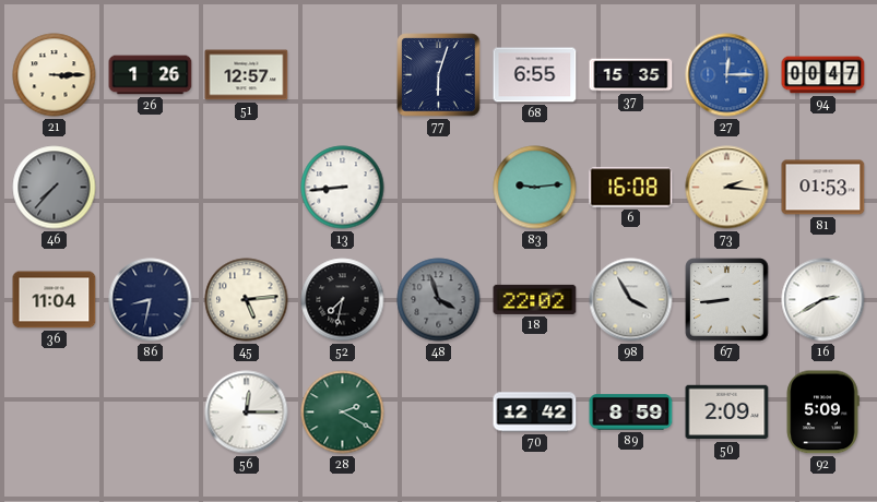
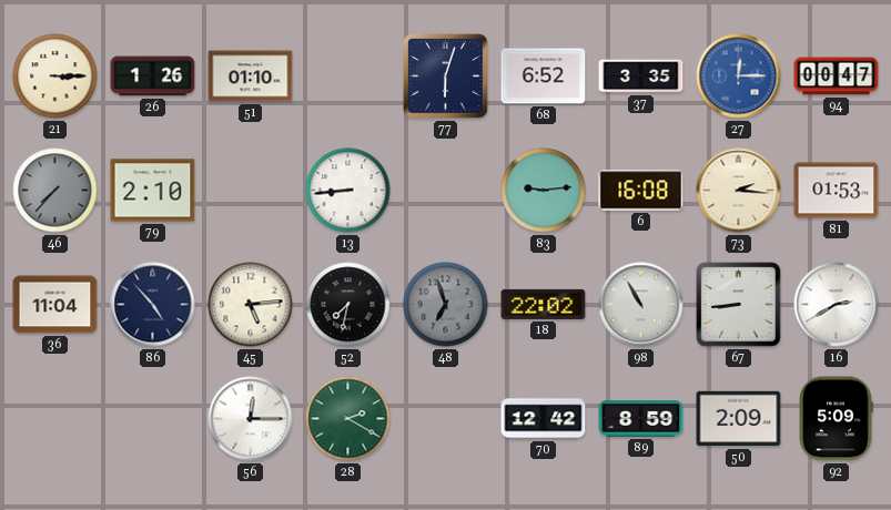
51: 12:57 -> 01:10
68: 6:55 -> 6:52
37: 15:35 -> 3:35
79: none -> 2:10
86: 8:32 -> 4:53
48: 3:57 -> 6:57
98: 3:55 -> 10:55
